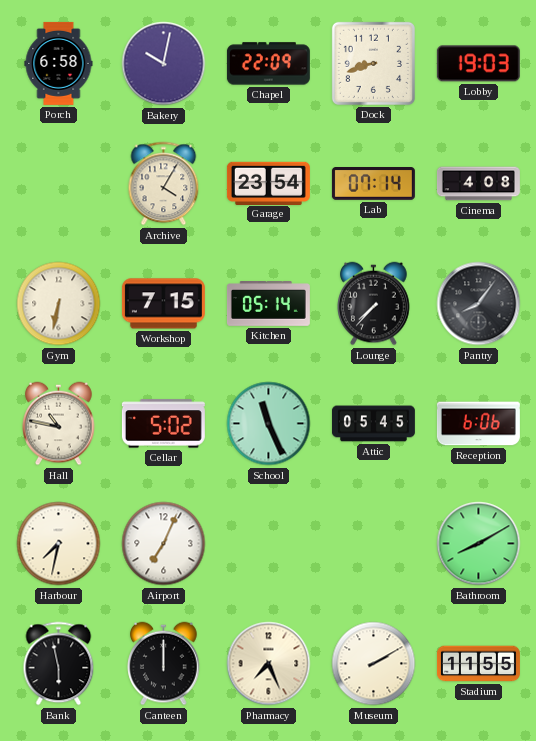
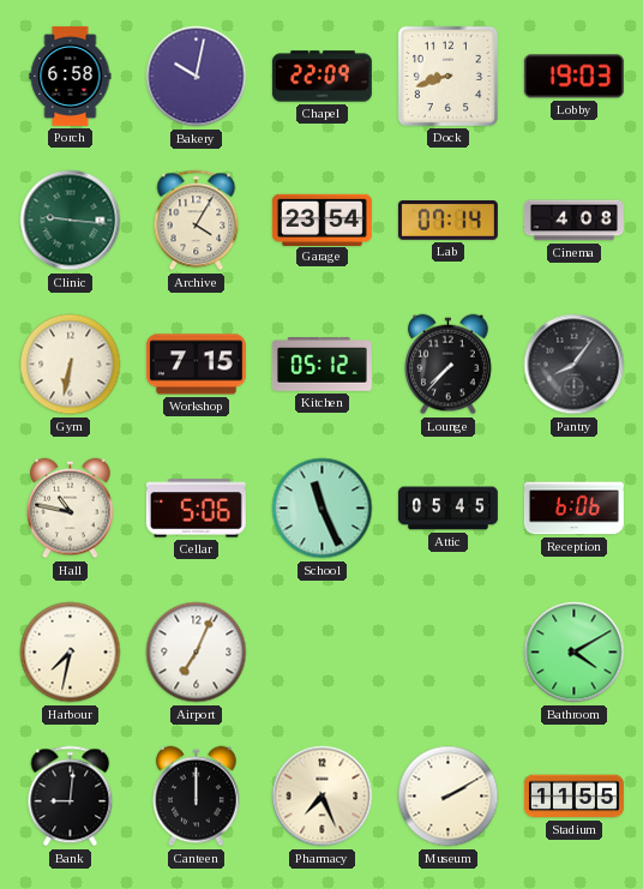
Clinic: none -> 9:16
Kitchen: 05:14 -> 05:12
Cellar: 5:02 -> 5:06
Bathroom: 8:10 -> 4:10
Bank: 5:58 -> 9:01
